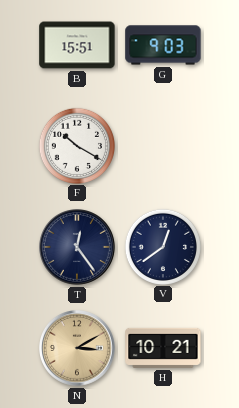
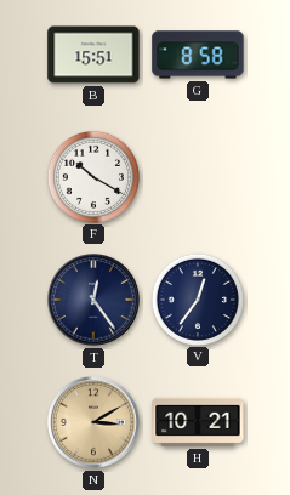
G: 9:03 -> 8:58
V: 12:39 -> 12:36
